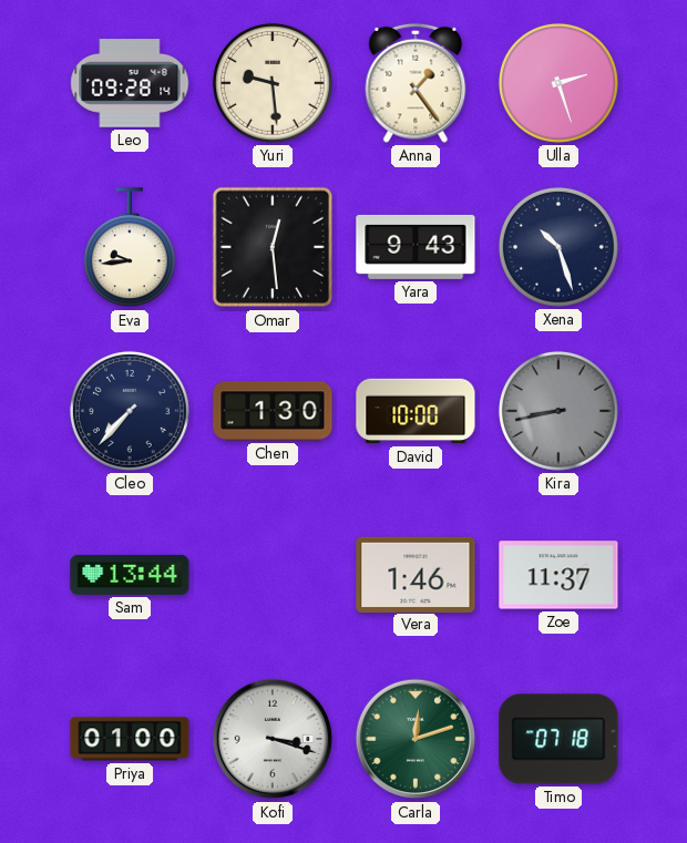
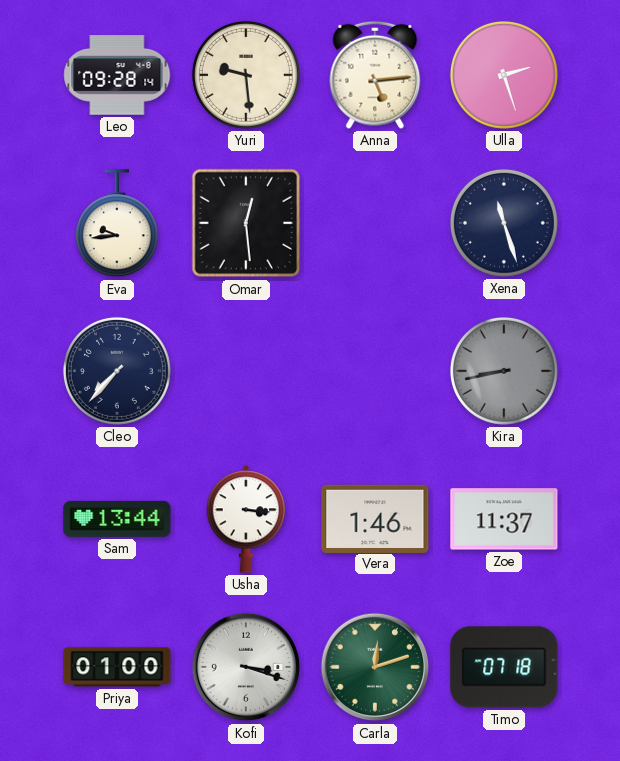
Anna: 1:24 -> 5:14
Yara: 9:43 -> none
Xena: 10:27 -> 11:27
Chen: 1:30 -> none
David: 10:00 -> none
Usha: none -> 3:16
